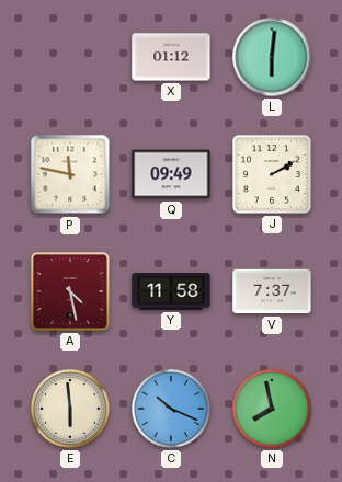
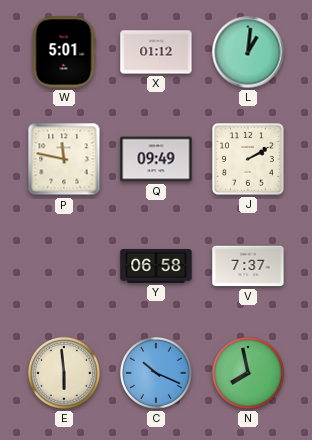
W: none -> 5:01
L: 6:01 -> 1:01
A: 4:28 -> none
Y: 11:58 -> 06:58
